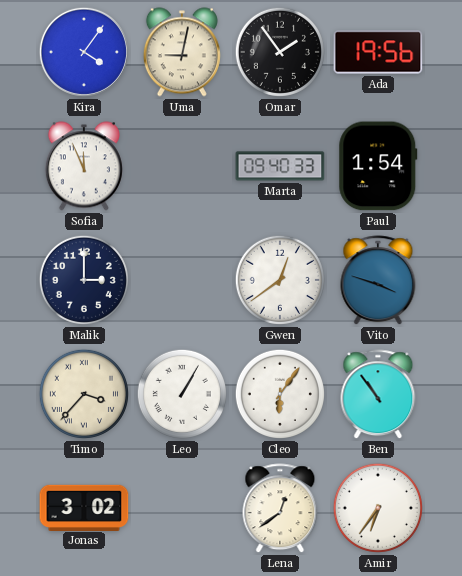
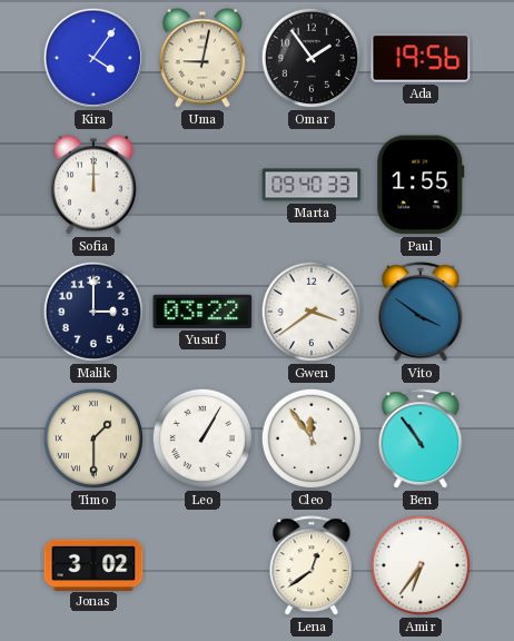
Sofia: 11:56 -> 12:00
Paul: 1:54 -> 1:55
Yusuf: none -> 03:22
Gwen: 12:39 -> 3:39
Vito: 3:48 -> 3:51
Timo: 3:37 -> 1:30
Cleo: 6:06 -> 11:54
